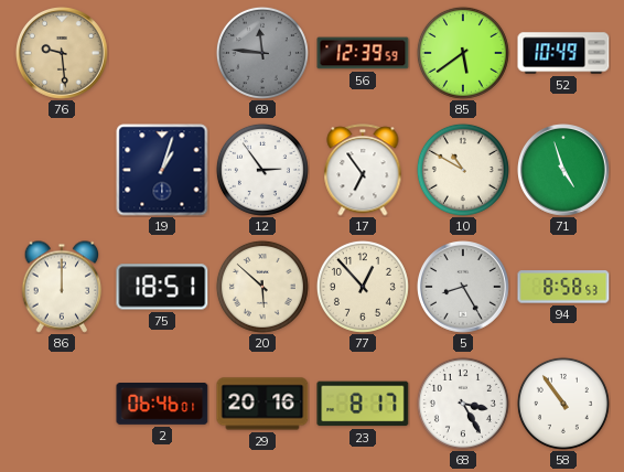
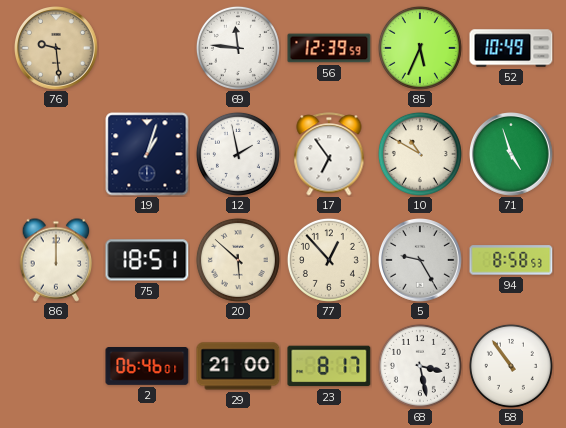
69 dial: grey -> white
85: 5:39 -> 5:34
12: 2:54 -> 1:58
5: 8:25 -> 9:25
29: 20:16 -> 21:00
68: 3:25 -> 3:28
